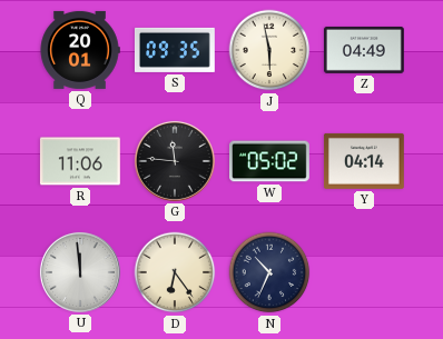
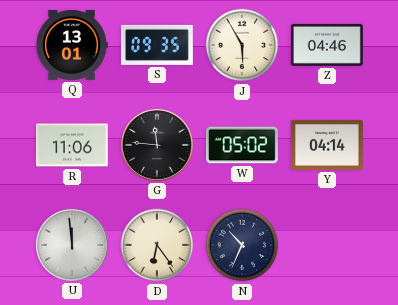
Q: 20:01 -> 13:01
J: 5:58 -> 5:55
Z: 04:49 -> 04:46
